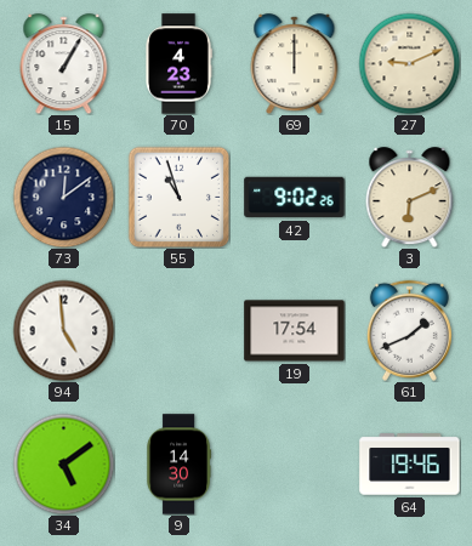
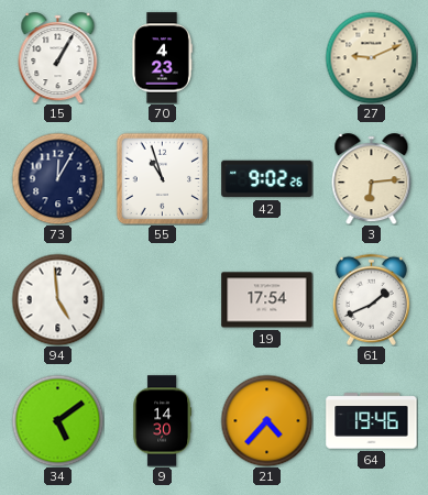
69: 12:00 -> none
73: 12:09 -> 12:05
3: 6:11 -> 6:14
21: none -> 4:37
